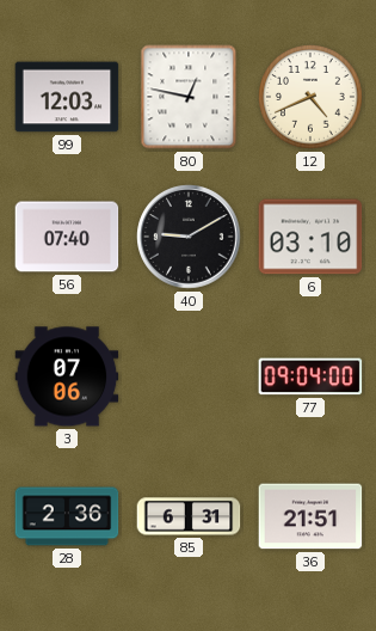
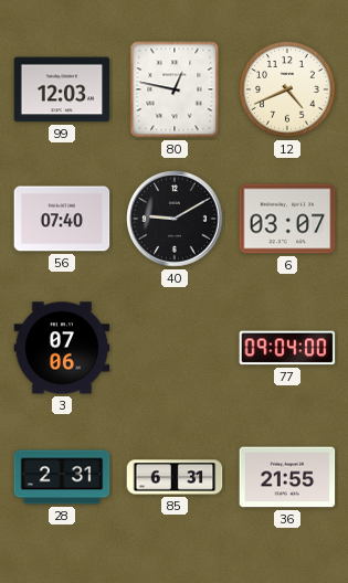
6: 03:10 -> 03:07
28: 2:36 -> 2:31
36: 21:51 -> 21:55
